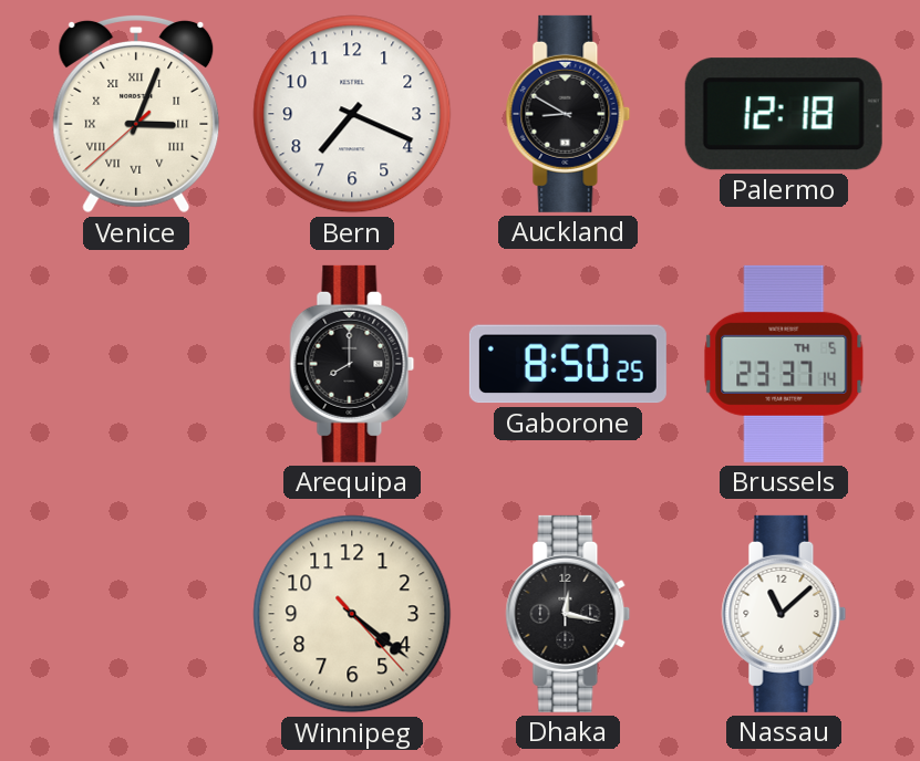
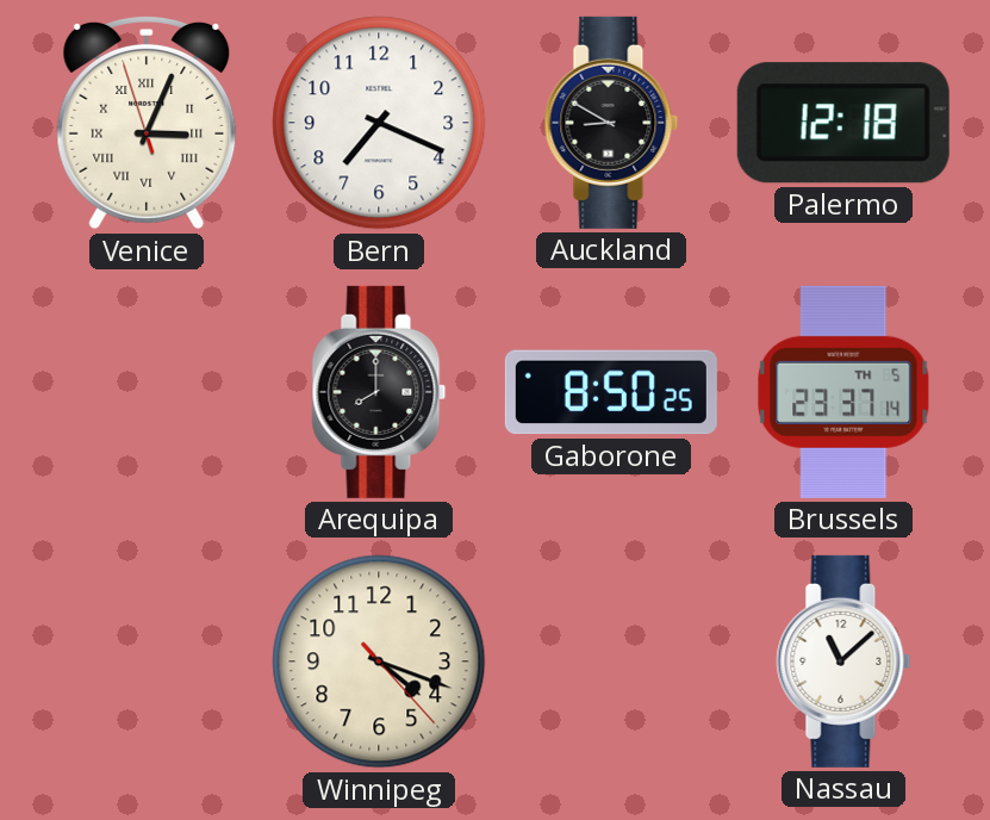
Venice: 3:03:38 -> 3:03:57
Winnipeg: 4:21 -> 4:18
Dhaka: 12:17 -> none
